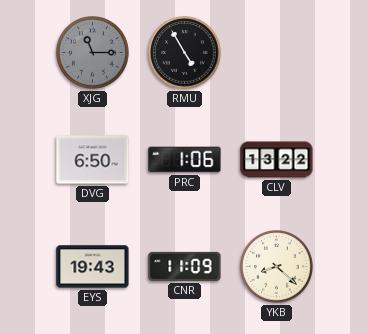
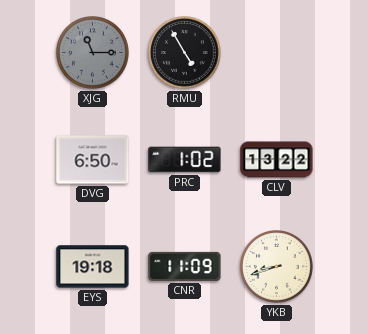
PRC: 1:06 -> 1:02
EYS: 19:43 -> 19:18
YKB: 8:22 -> 8:42
